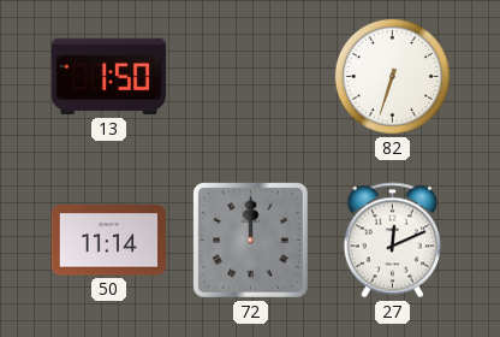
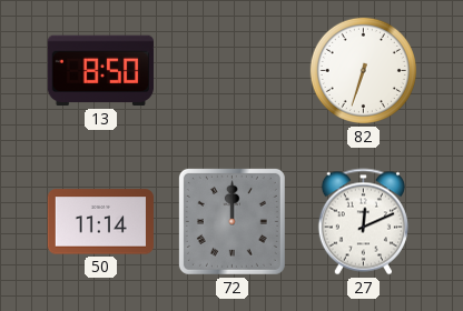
13: 1:50 -> 8:50
